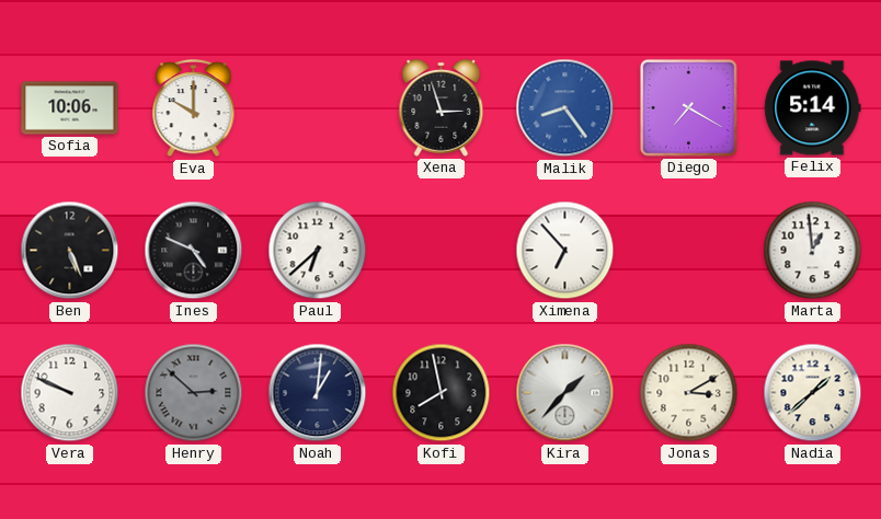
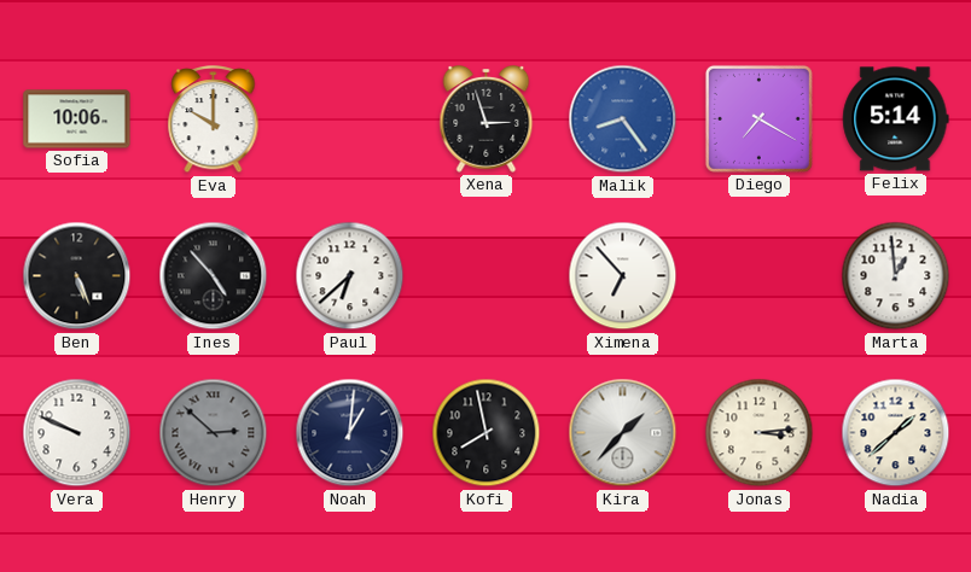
Ines: 4:49 -> 4:53
Jonas: 3:10 -> 3:14
